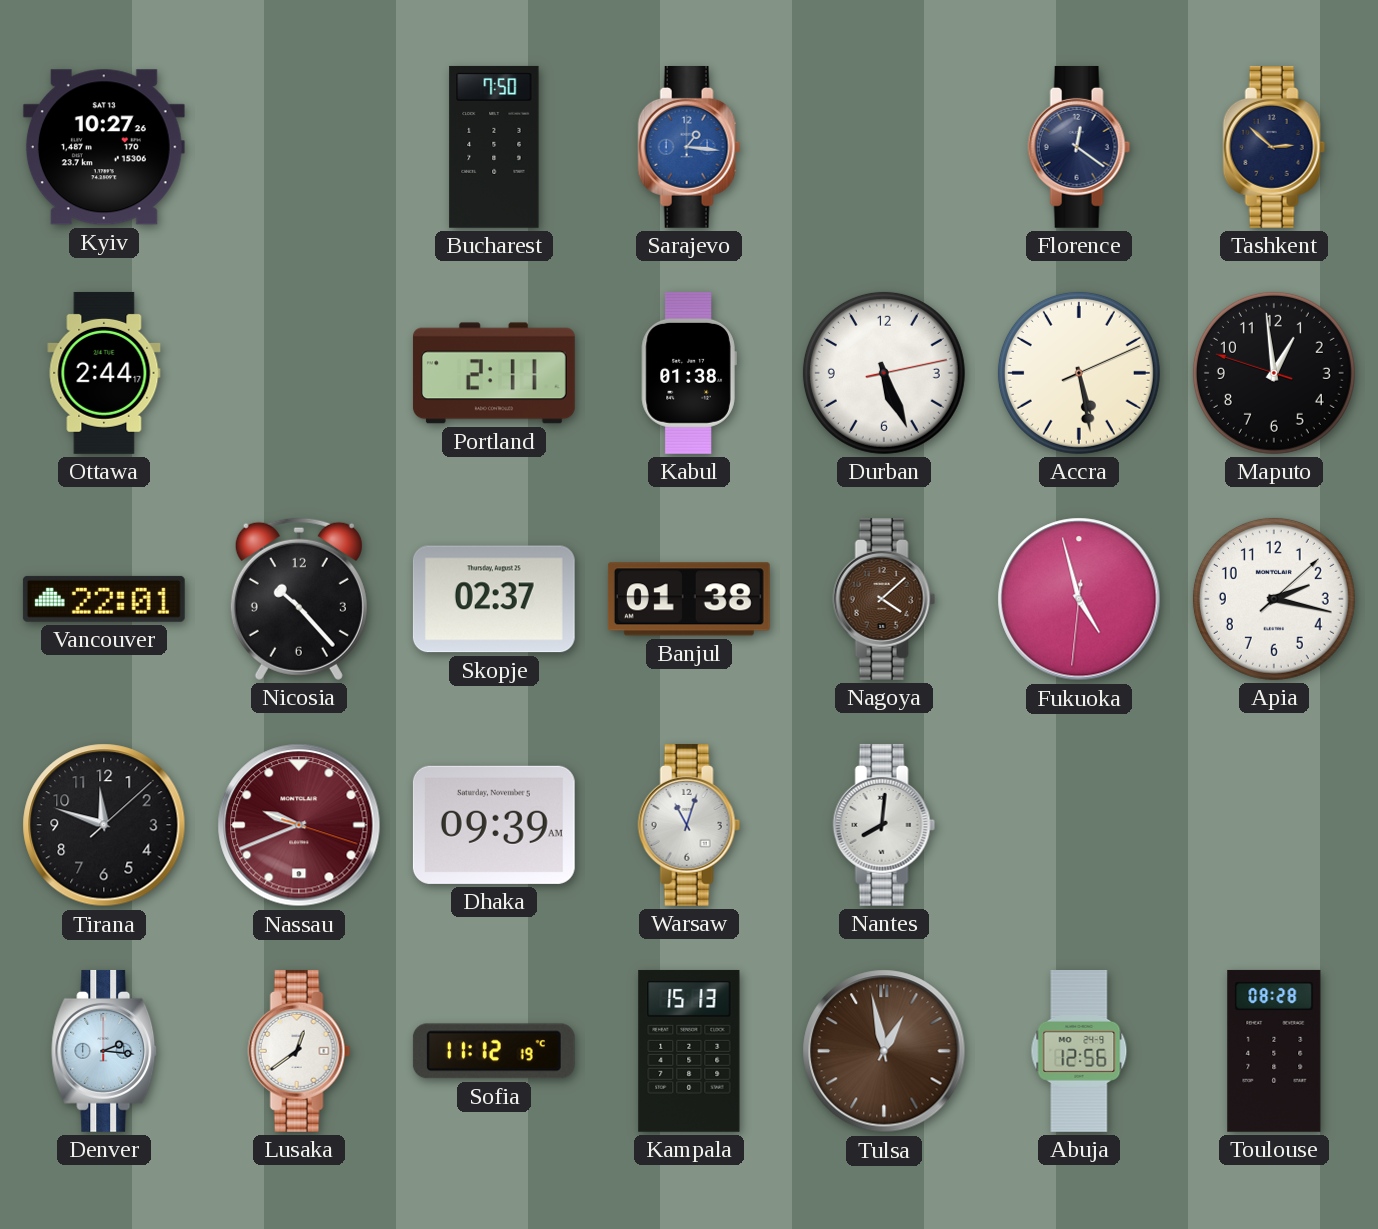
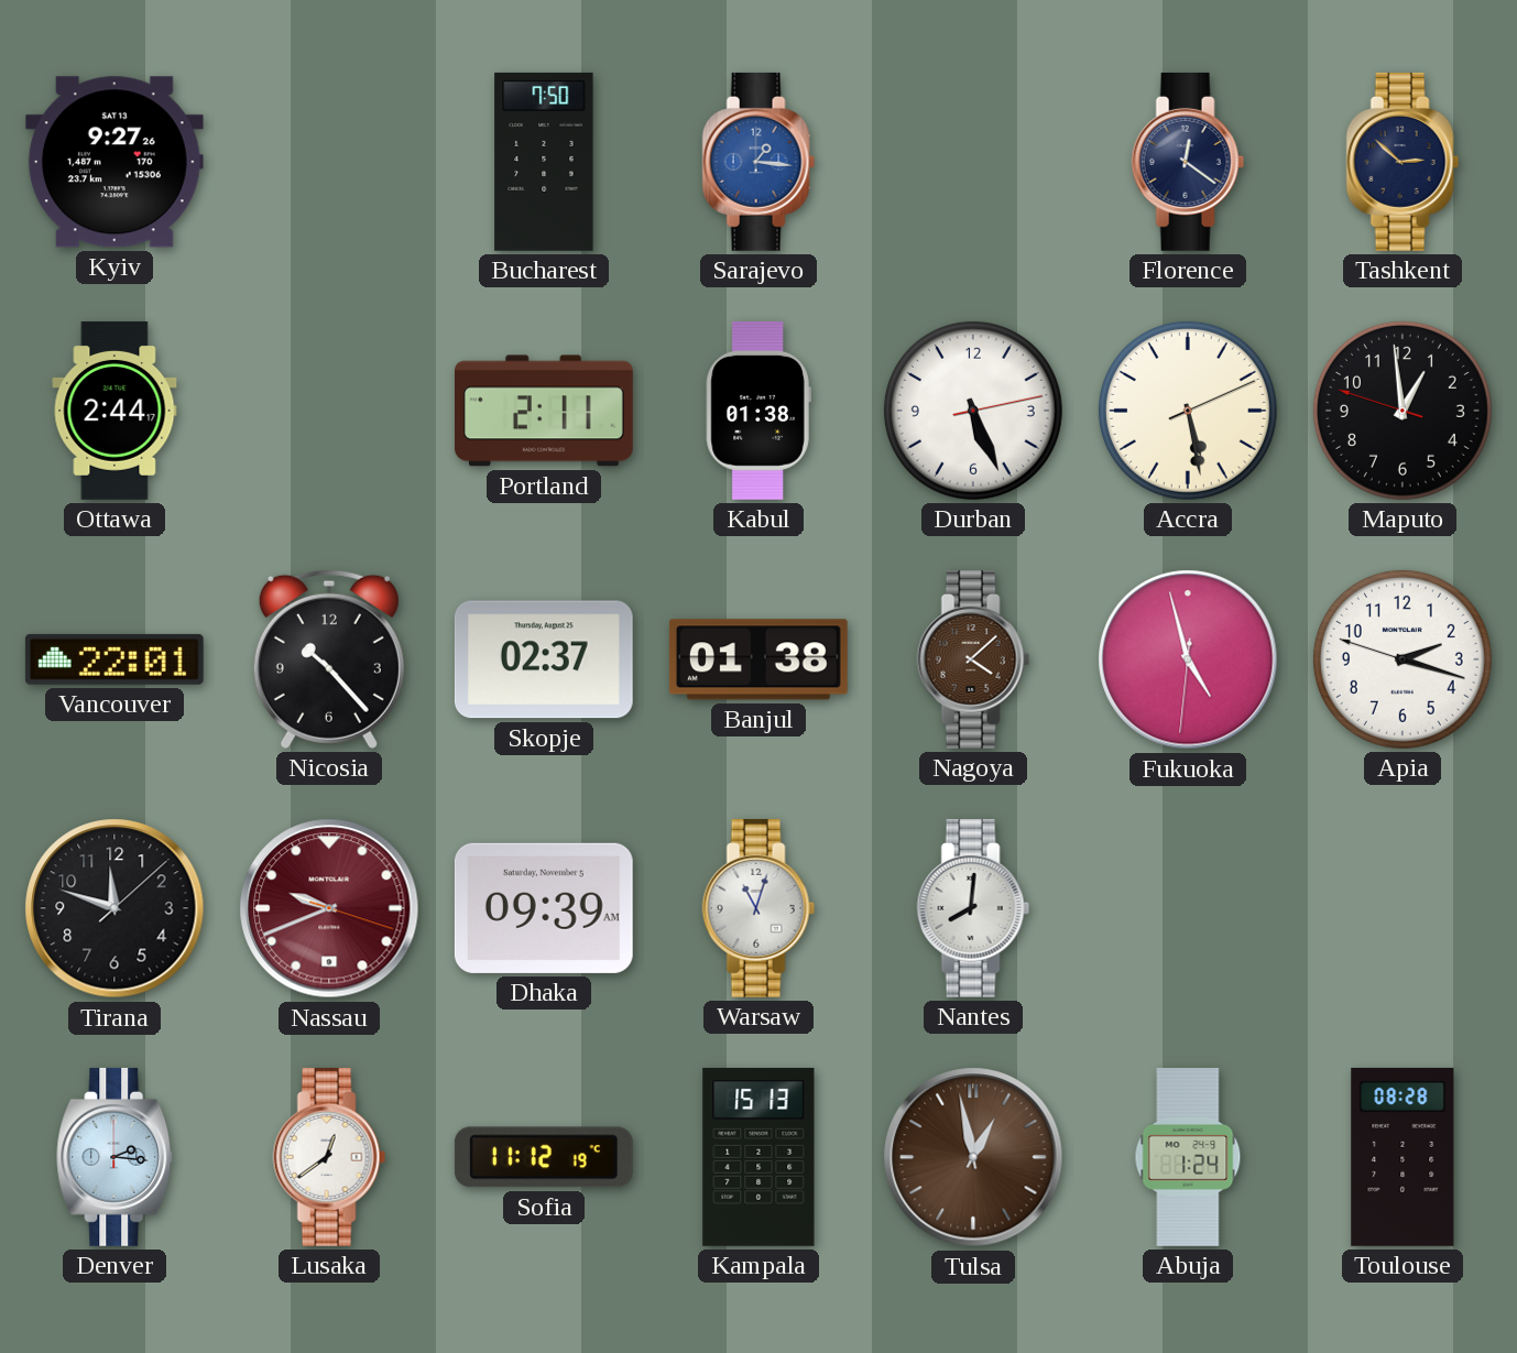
Kyiv: 10:27 -> 9:27
Apia: 2:17:08 -> 2:17:48
Abuja: 12:56 -> 1:24
